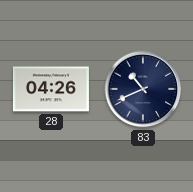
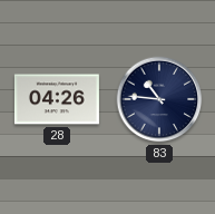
83: 10:41 -> 10:46
